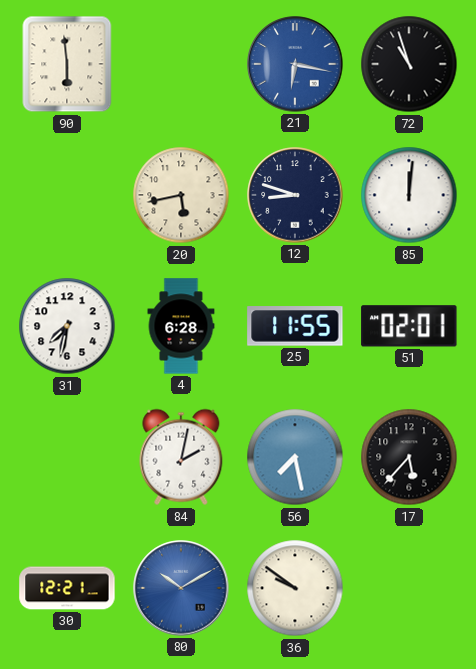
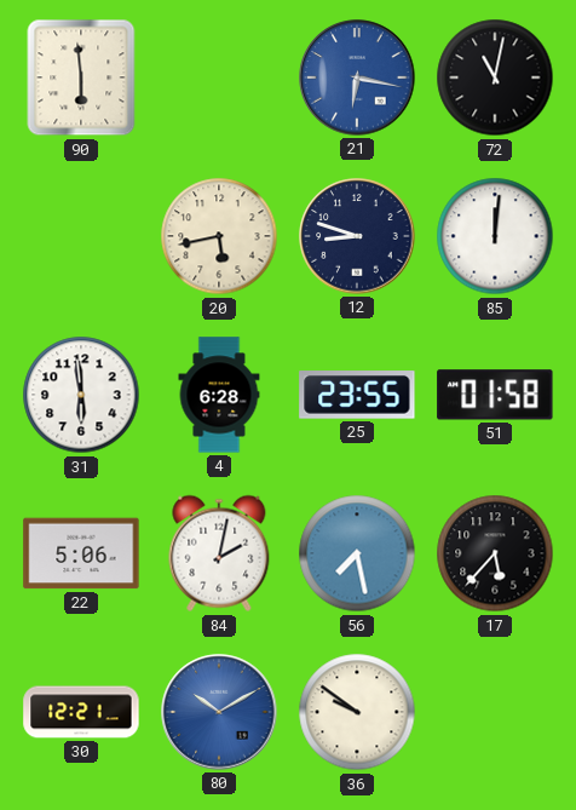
72: 10:57 -> 11:02
31: 7:32 -> 5:59
25: 11:55 -> 23:55
51: 02:01 -> 01:58
22: none -> 5:06
